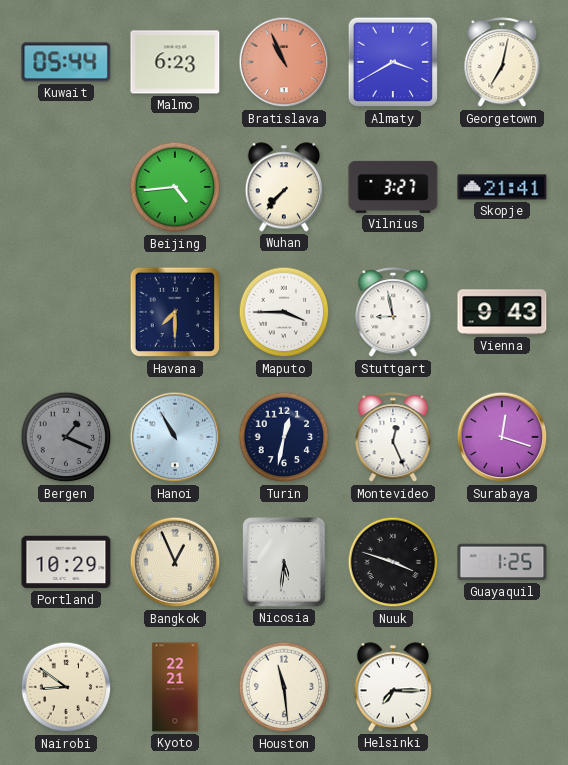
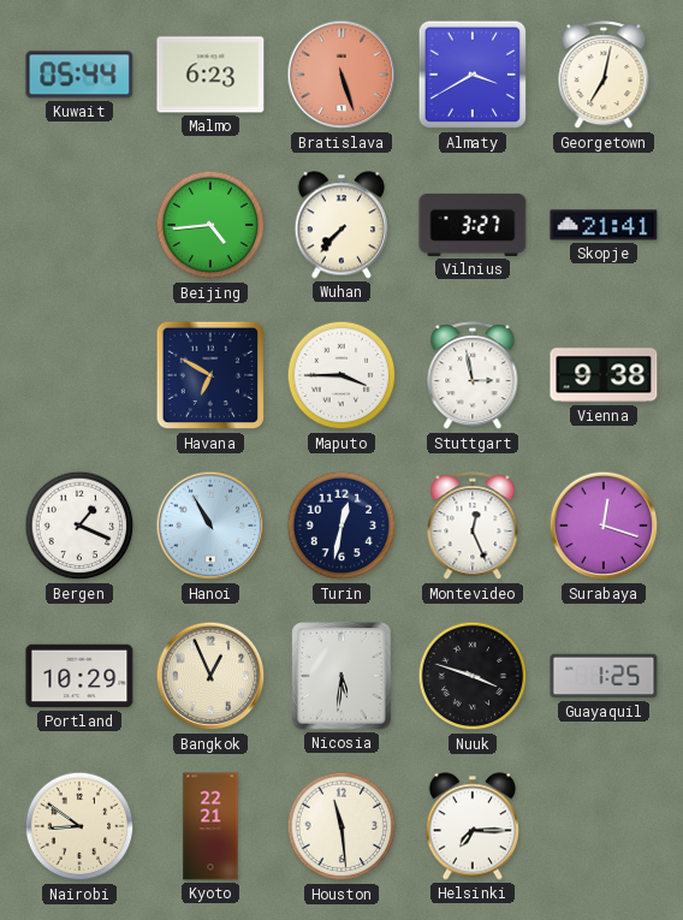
Bratislava: 10:56 -> 5:27
Havana: 7:30 -> 6:50
Stuttgart: 8:58 -> 2:58
Vienna: 9:43 -> 9:38
Bergen dial: grey -> white
